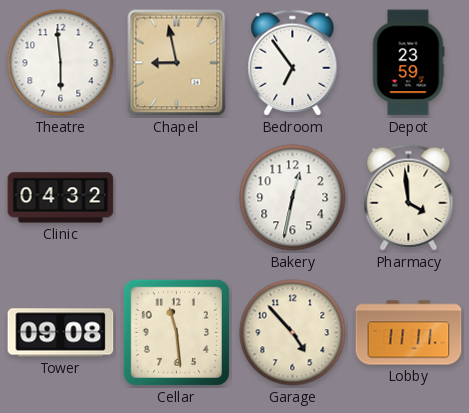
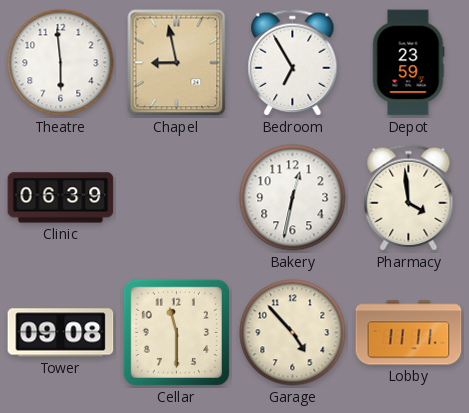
Bedroom: 6:54 -> 6:55
Clinic: 04:32 -> 06:39
Cellar: 11:29 -> 11:30
